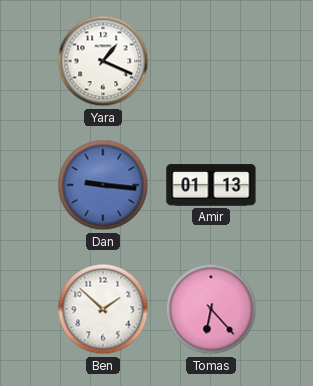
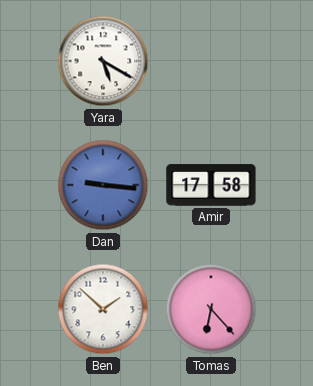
Yara: 1:19 -> 5:20
Amir: 01:13 -> 17:58
